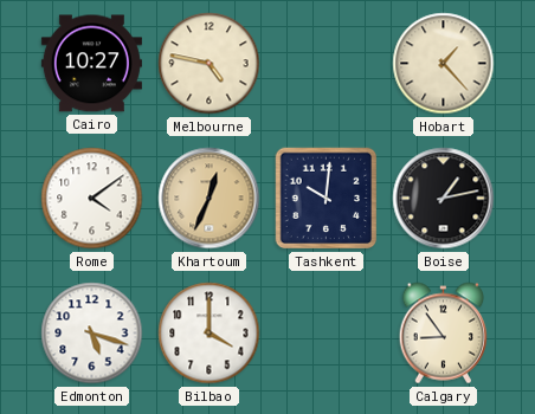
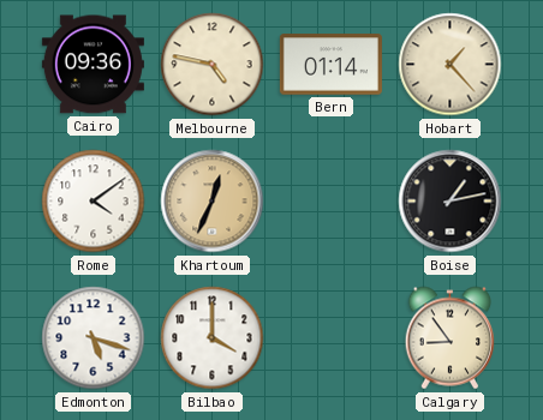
Cairo: 10:27 -> 09:36
Bern: none -> 01:14
Tashkent: 10:01 -> none
